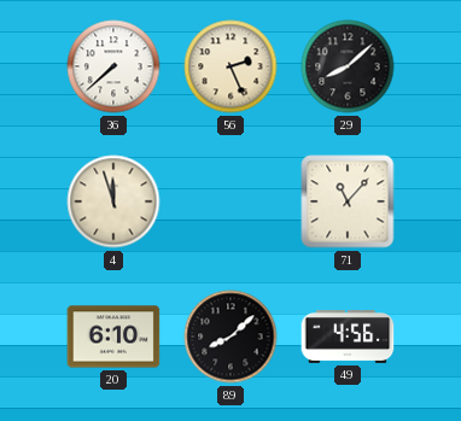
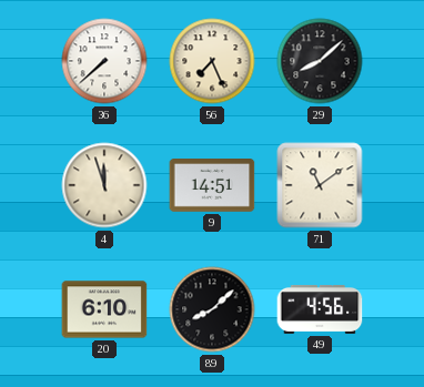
56: 2:26 -> 7:26
9: none -> 14:51
71: 11:07 -> 11:09
